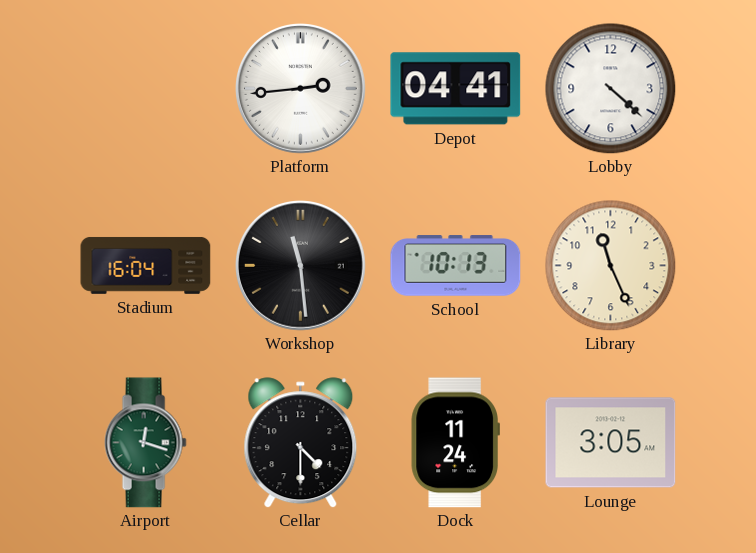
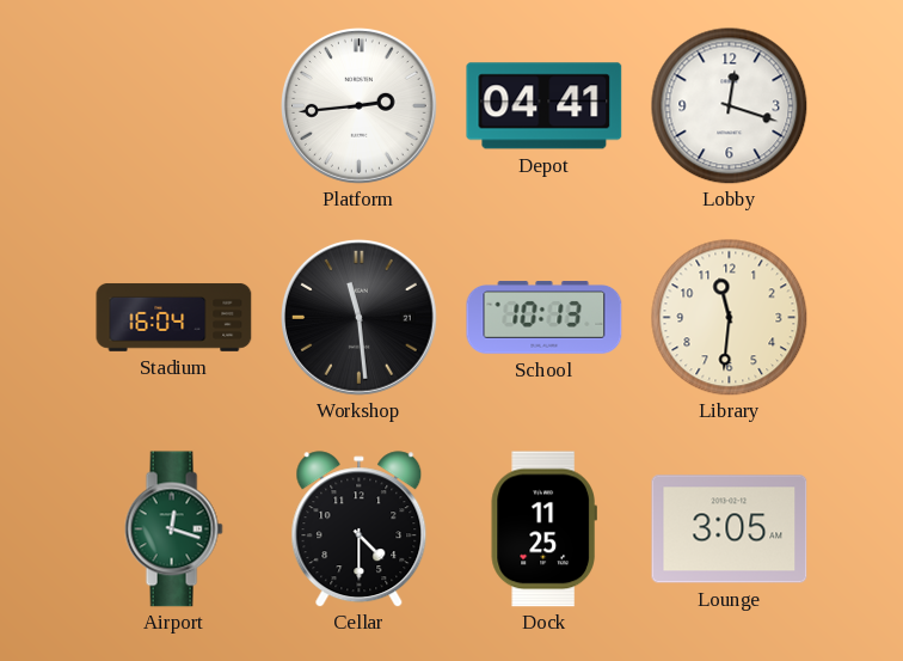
Lobby: 4:22 -> 12:18
Library: 11:26 -> 11:31
Dock: 11:24 -> 11:25
